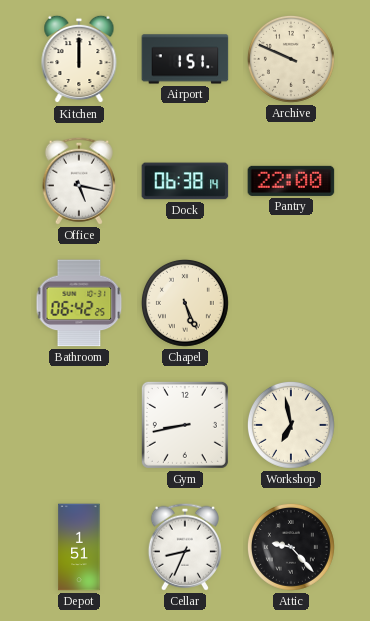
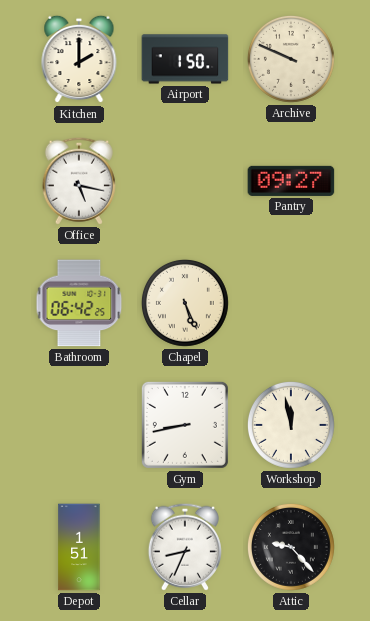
Kitchen: 12:00 -> 2:00
Airport: 1:51 -> 1:50
Dock: 06:38 -> none
Pantry: 22:00 -> 09:27
Workshop: 6:58 -> 11:58
